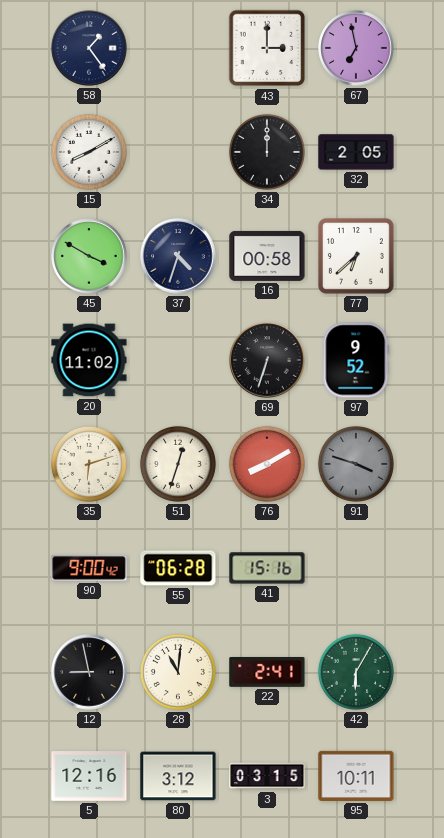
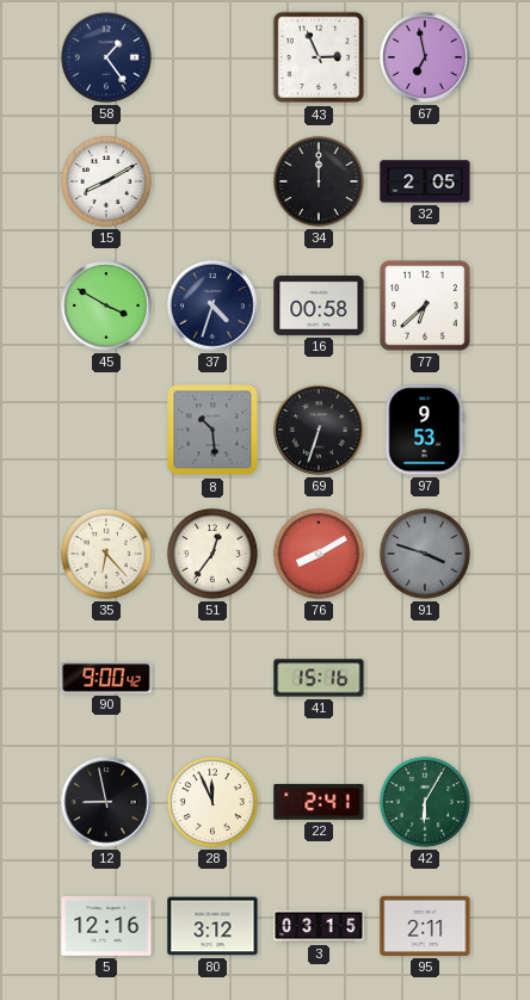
43: 3:00 -> 2:56
20: 11:02 -> none
8: none -> 10:29
97: 9:52 -> 9:53
35: 6:12 -> 6:23
51: 12:33 -> 12:36
55: 06:28 -> none
28: 11:01 -> 11:56
95: 10:11 -> 2:11
